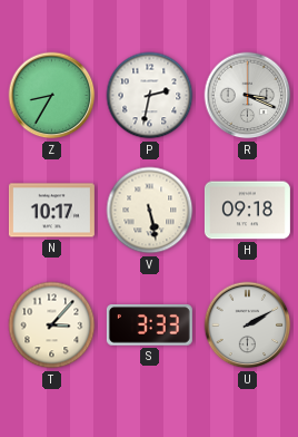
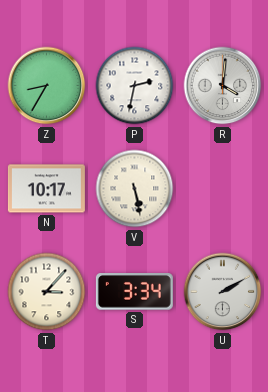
R: 3:19 -> 4:01
H: 09:18 -> none
S: 3:33 -> 3:34
